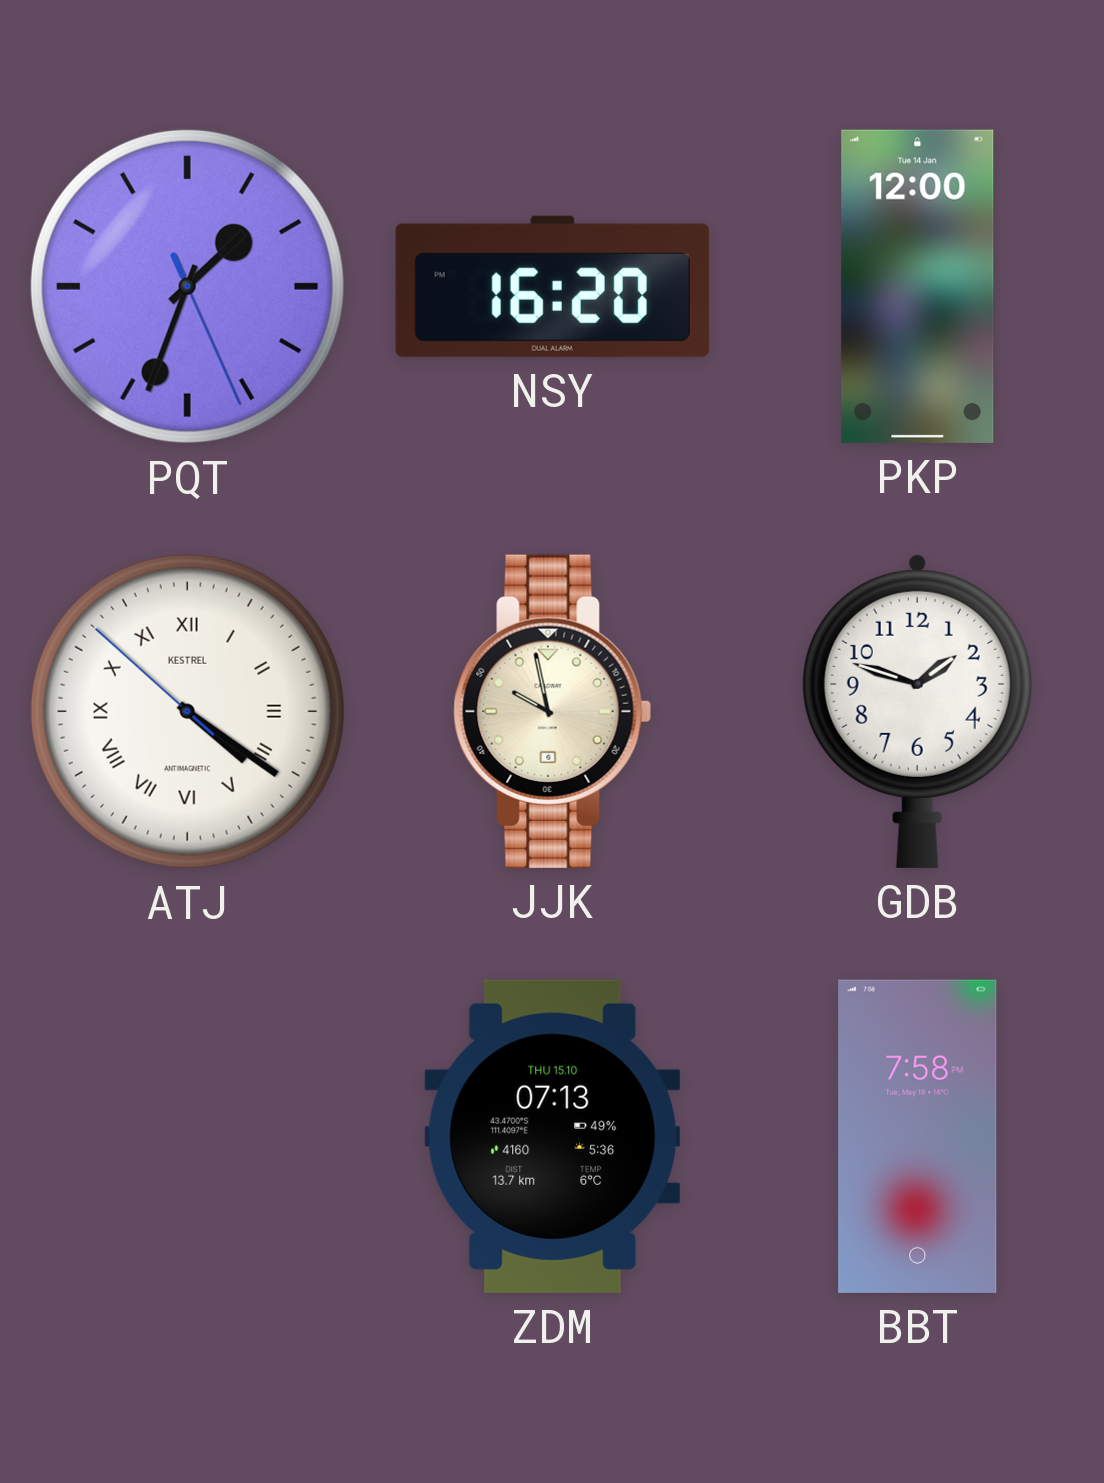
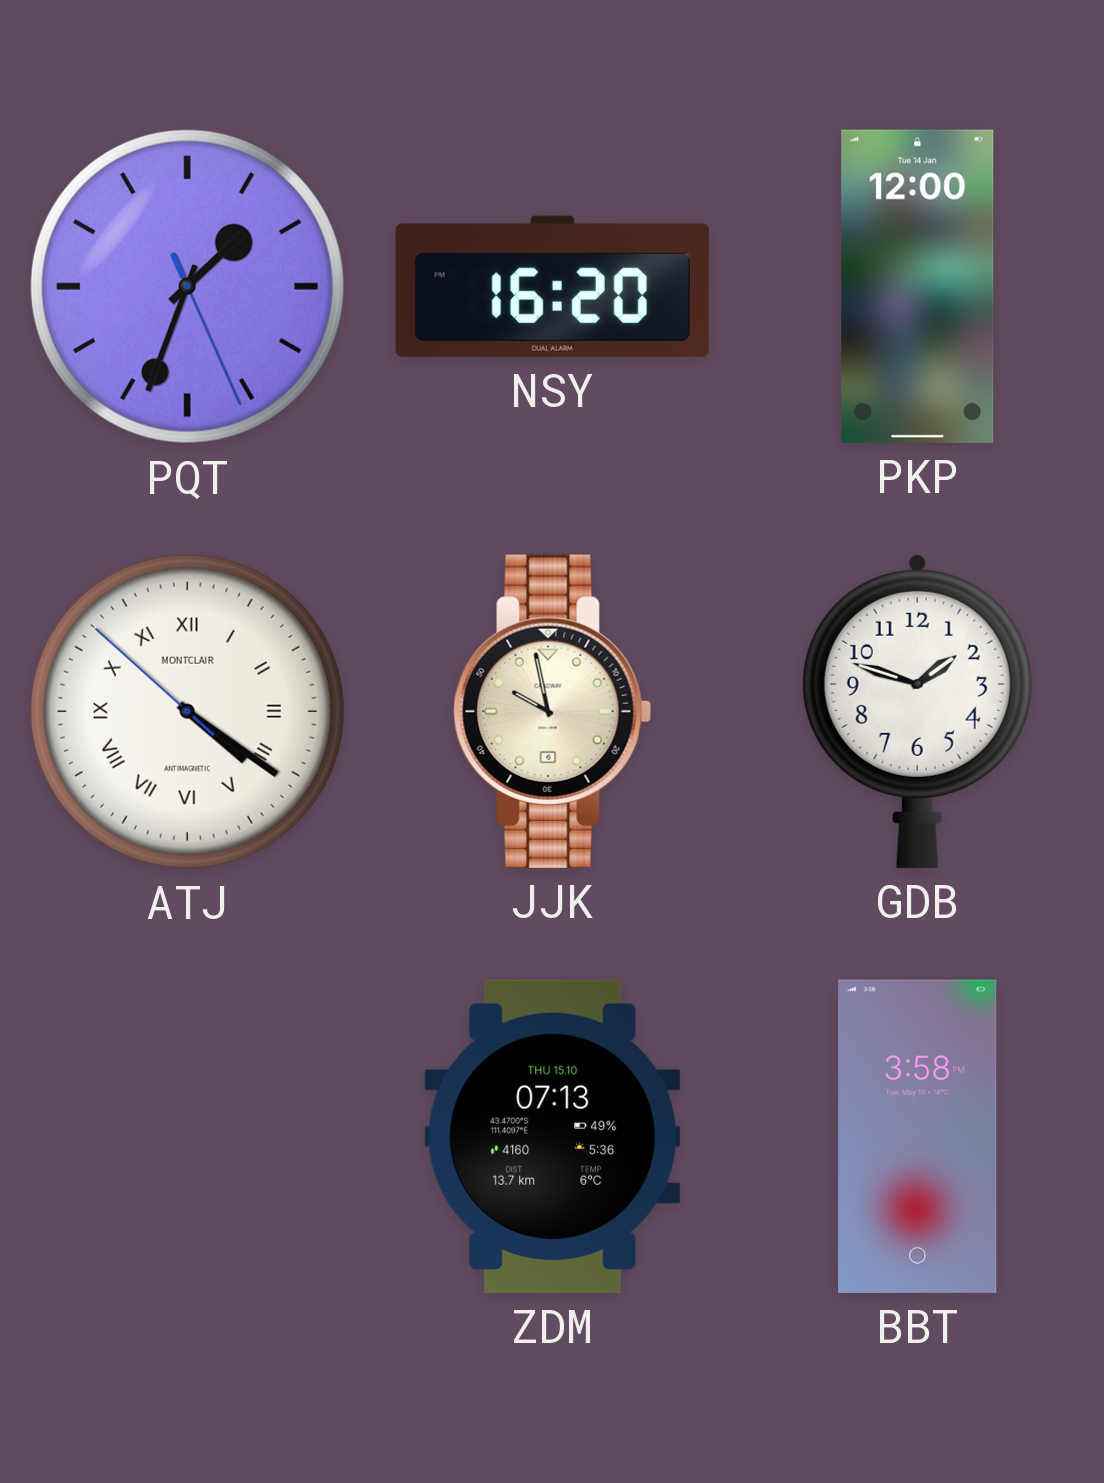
ATJ brand: KESTREL -> MONTCLAIR
BBT: 7:58 -> 3:58
